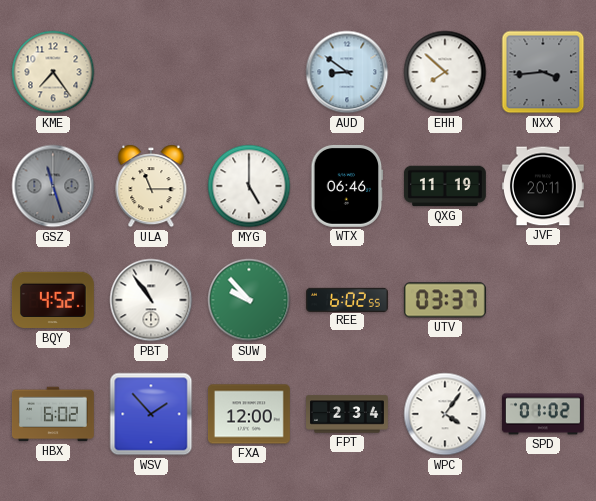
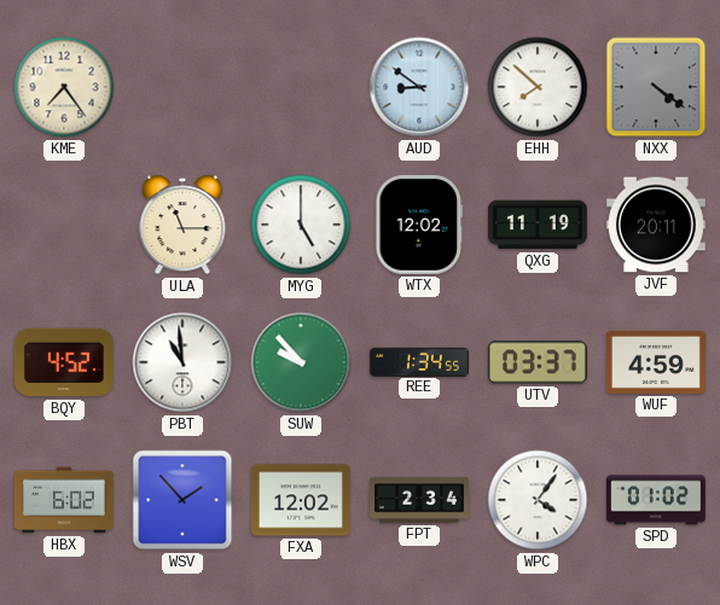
NXX: 3:44 -> 4:21
GSZ: 11:27 -> none
WTX: 06:46 -> 12:02
PBT: 10:54 -> 10:59
REE: 6:02 -> 1:34
WUF: none -> 4:59
FXA: 12:00 -> 12:02
